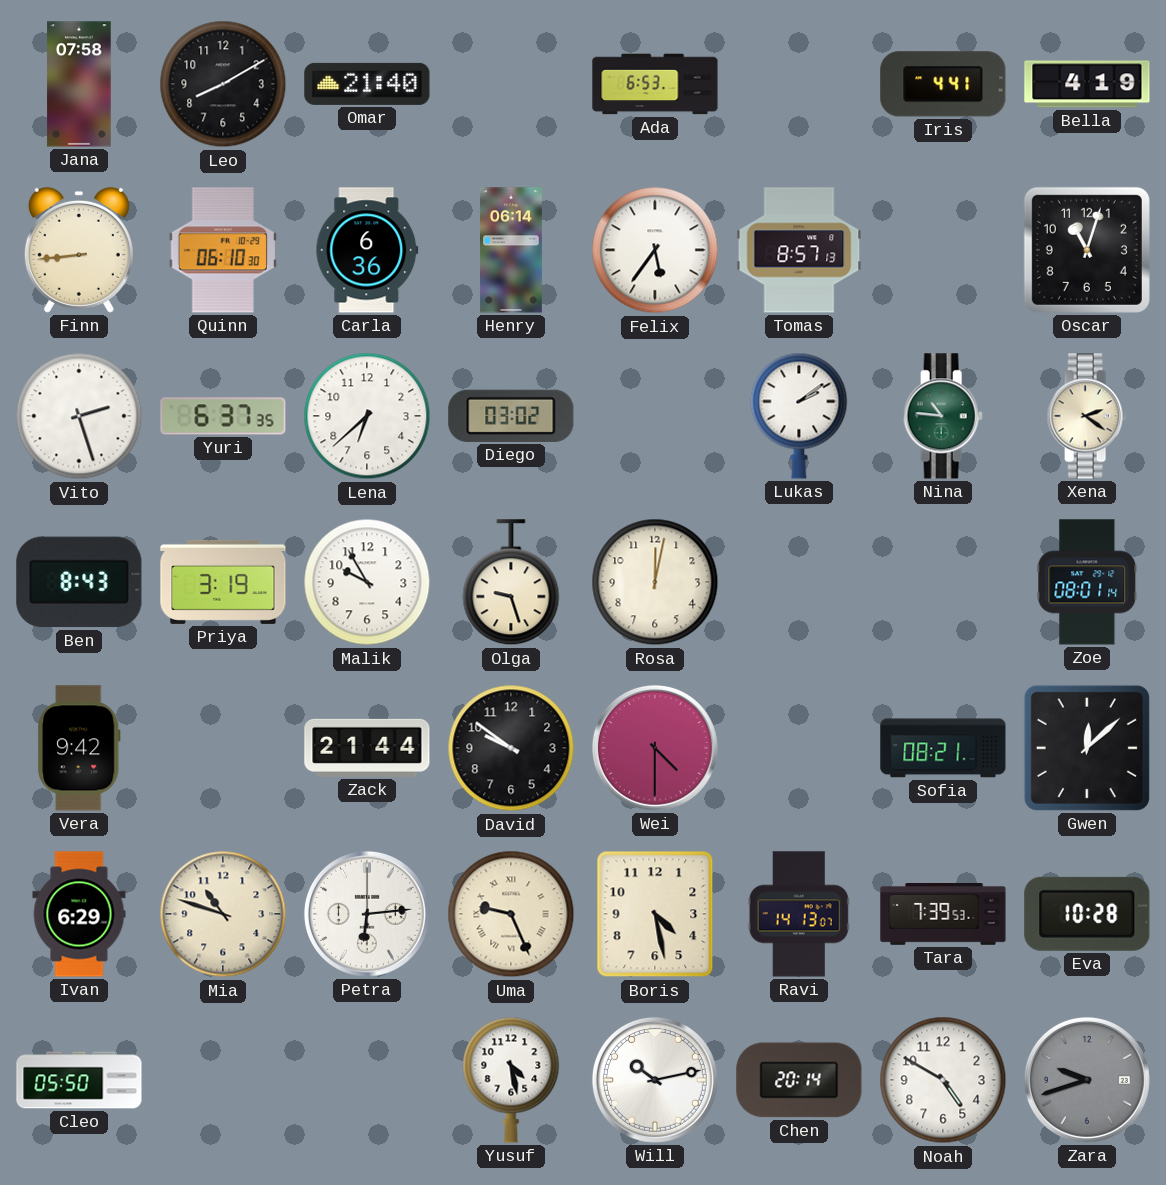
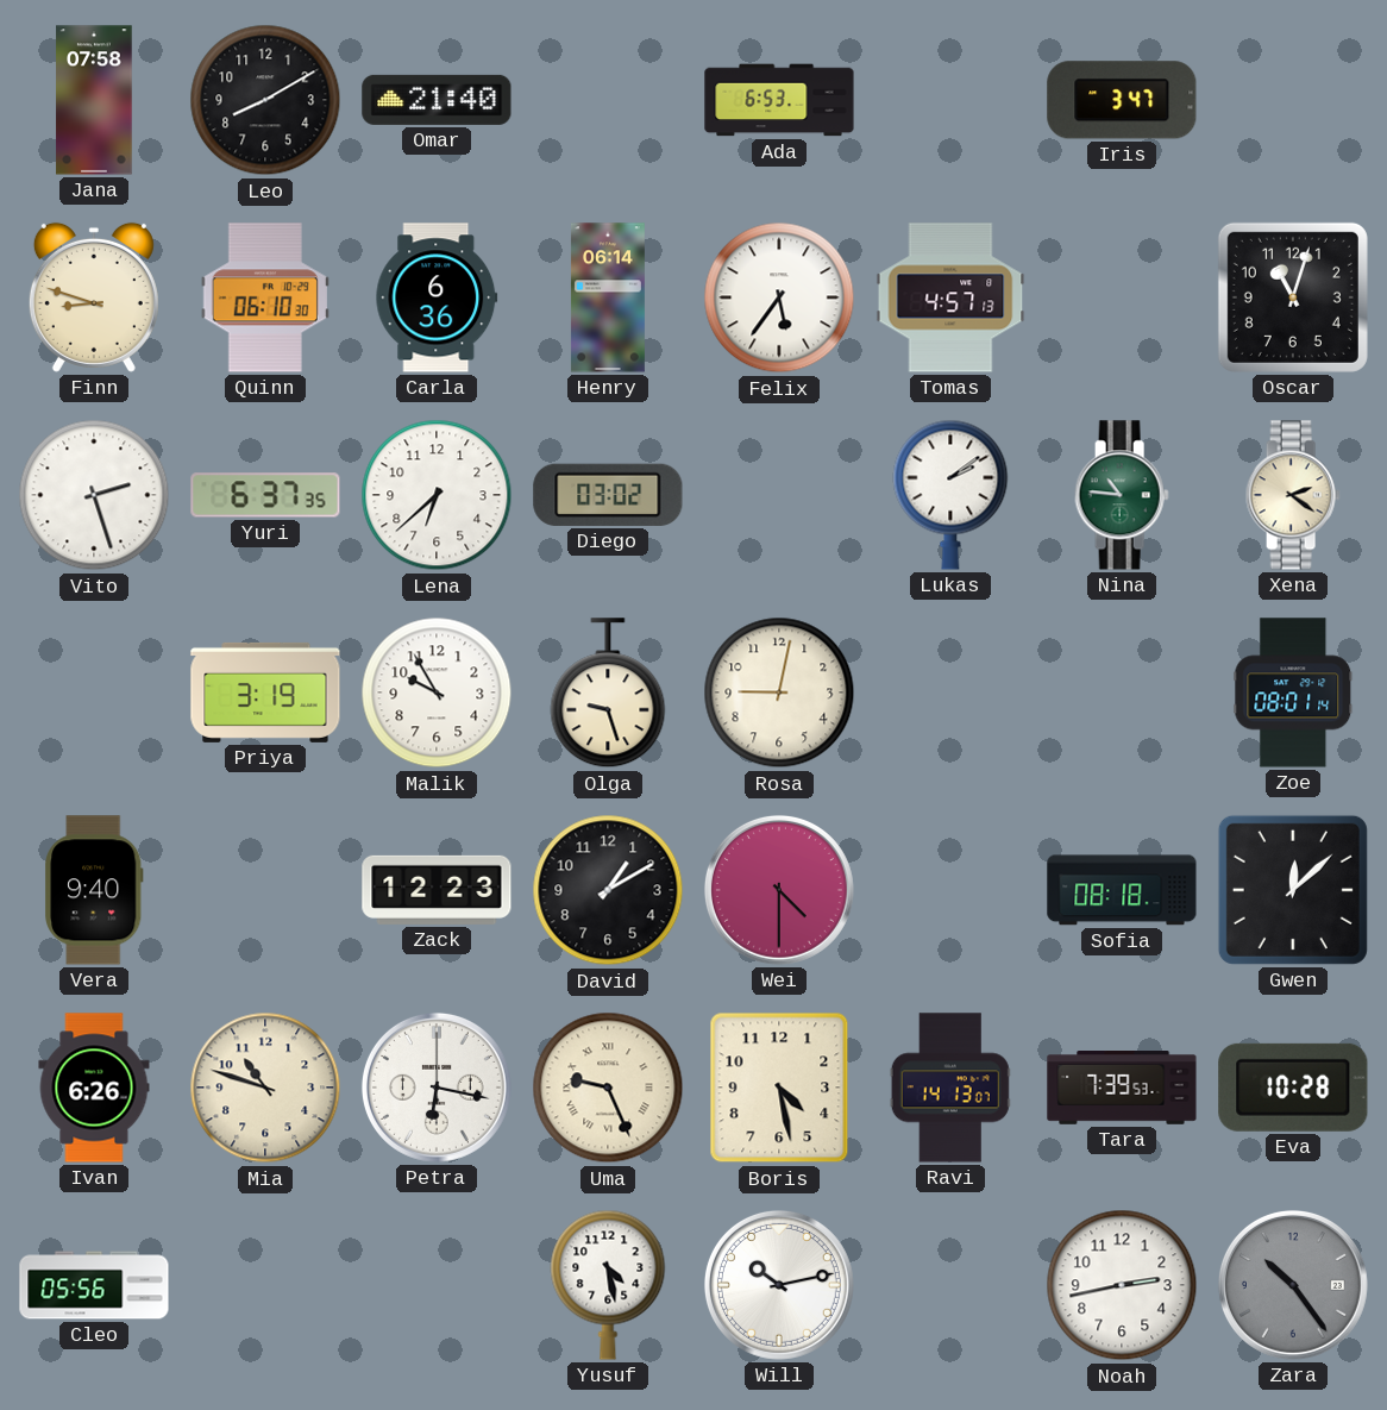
Iris: 4:41 -> 3:47
Bella: 4:19 -> none
Finn: 8:44 -> 8:48
Tomas: 8:57 -> 4:57
Ben: 8:43 -> none
Rosa: 12:02 -> 9:02
Vera: 9:42 -> 9:40
Zack: 21:44 -> 12:23
David: 9:51 -> 1:10
Sofia: 08:21 -> 08:18
Ivan: 6:29 -> 6:26
Petra: 6:14 -> 6:17
Cleo: 05:50 -> 05:56
Chen: 20:14 -> none
Noah: 4:50 -> 2:43
Zara: 9:42 -> 10:24
